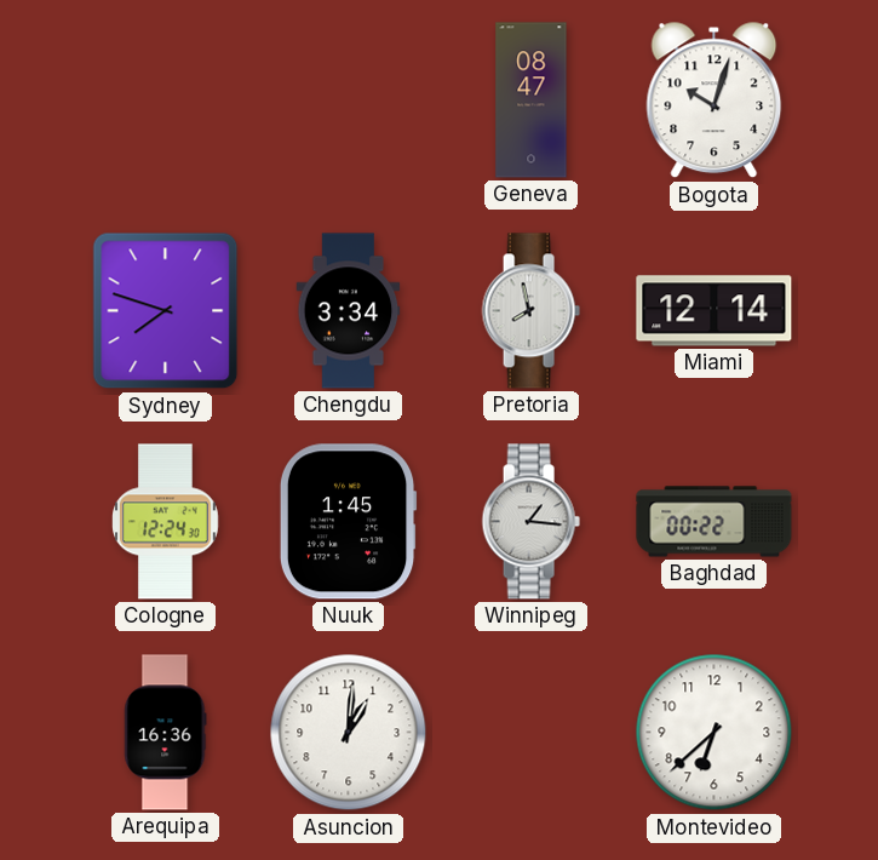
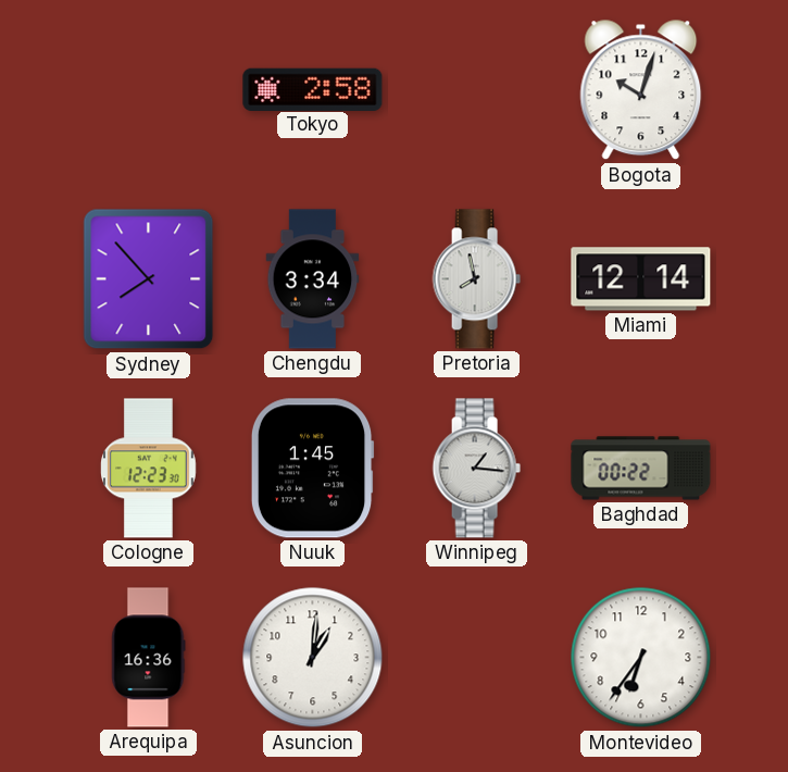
Tokyo: none -> 2:58
Geneva: 08:47 -> none
Sydney: 7:48 -> 7:53
Cologne: 12:24 -> 12:23
Montevideo: 6:38 -> 6:36
